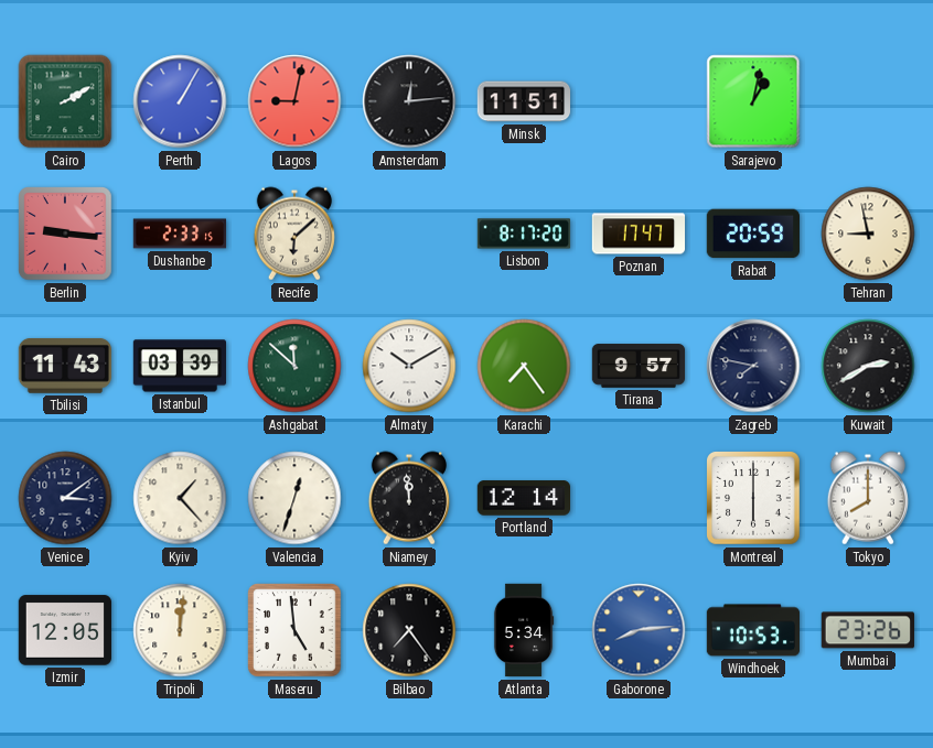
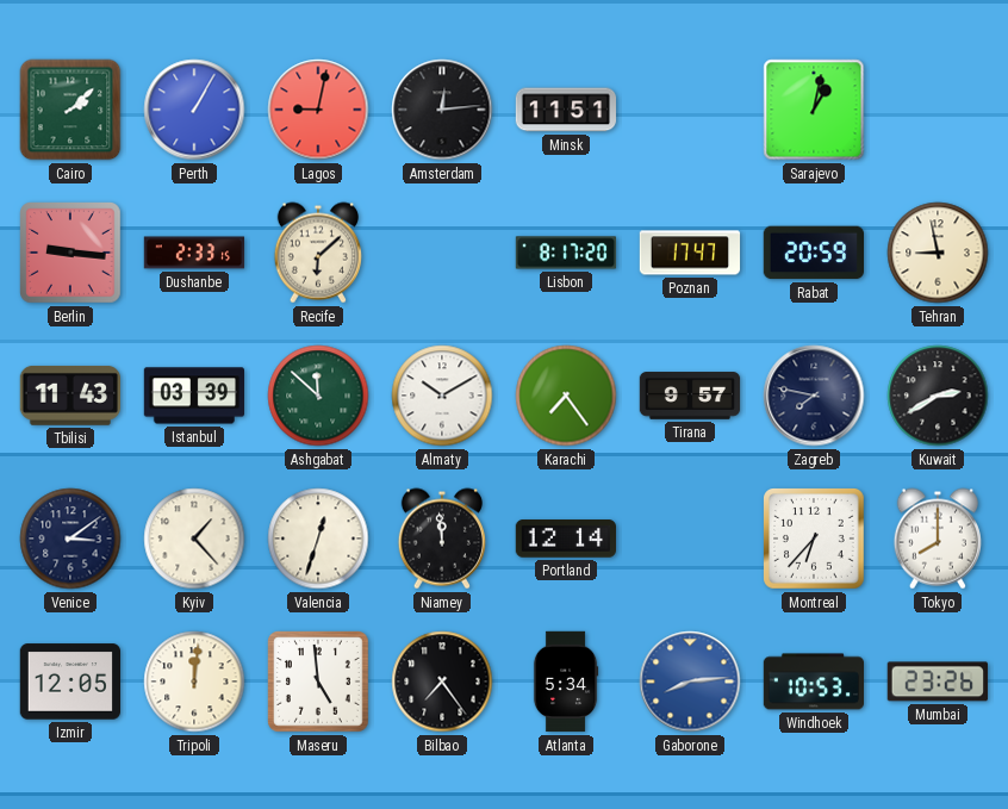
Cairo: 2:10 -> 2:08
Montreal: 6:00 -> 6:37
